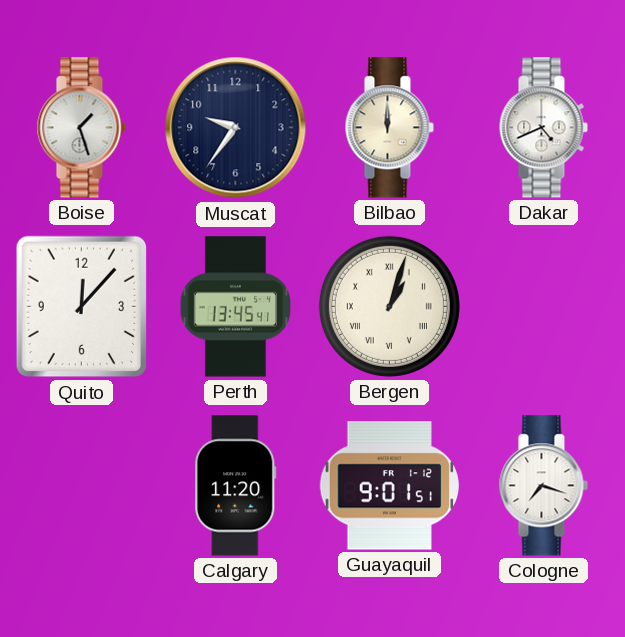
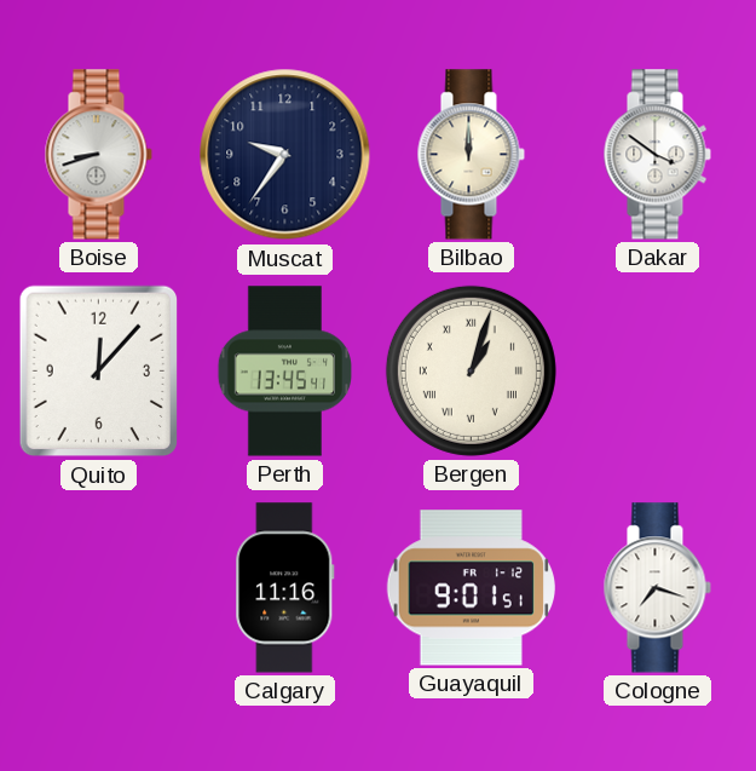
Boise: 1:27 -> 8:42
Dakar: 4:41 -> 3:51
Calgary: 11:20 -> 11:16
